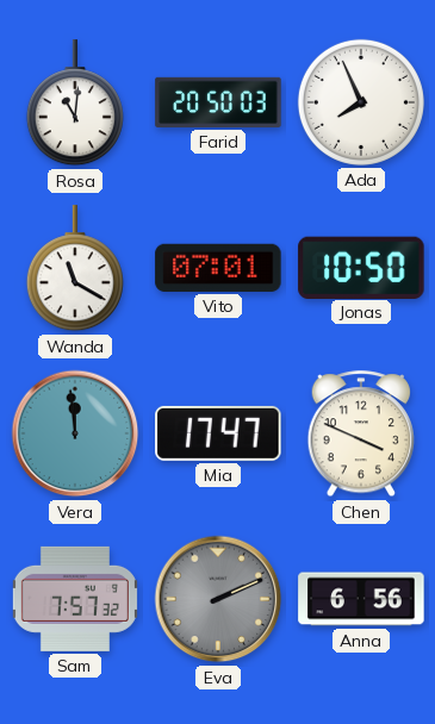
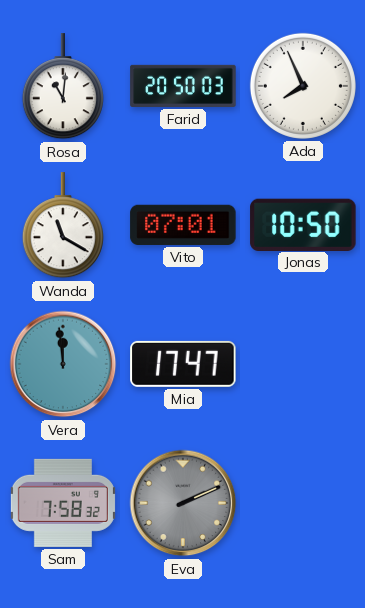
Chen: 3:49 -> none
Sam: 7:57 -> 7:58
Anna: 6:56 -> none
